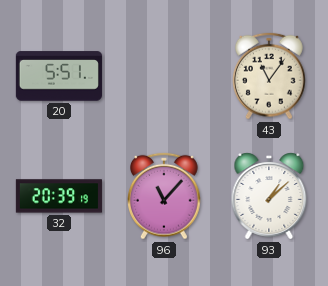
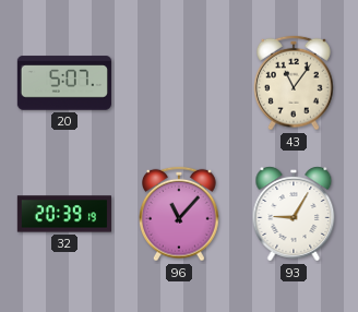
20: 5:51 -> 5:07
93: 1:08 -> 9:05
